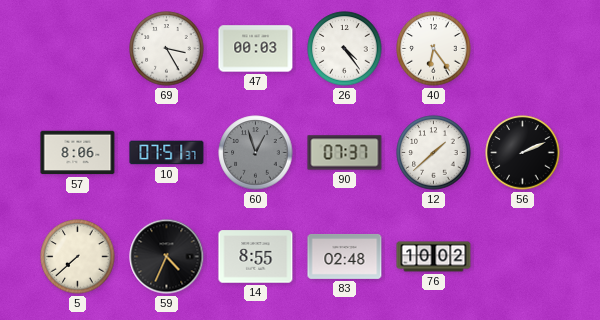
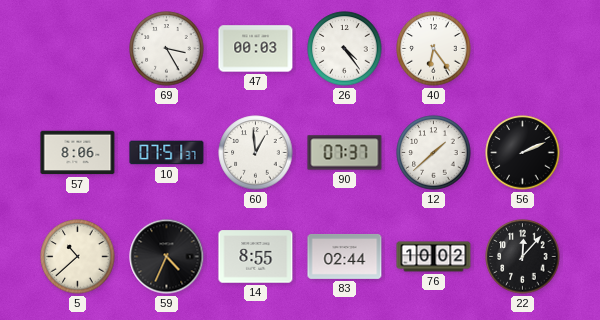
60: 12:57 -> 12:59
60 dial: grey -> white
5: 7:38 -> 10:38
83: 02:48 -> 02:44
22: none -> 12:07
